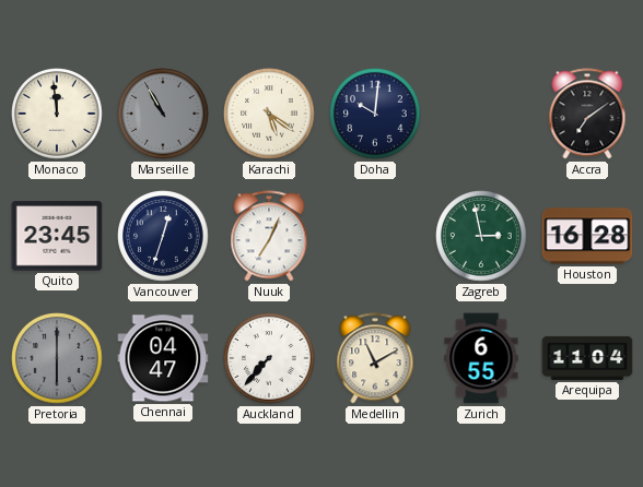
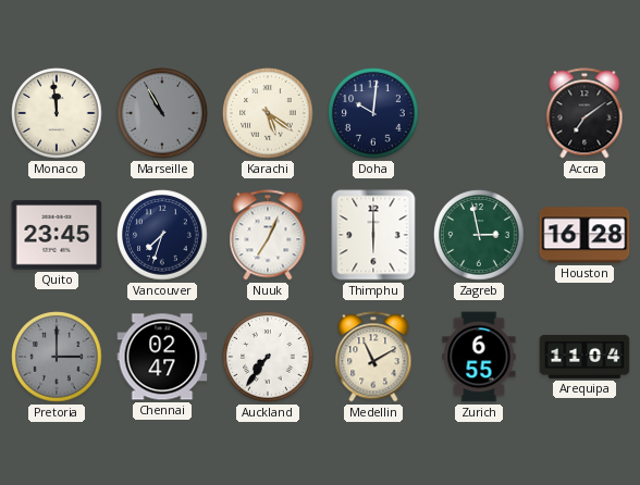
Vancouver: 12:33 -> 7:33
Thimphu: none -> 6:00
Pretoria: 6:00 -> 3:00
Chennai: 04:47 -> 02:47
Auckland: 7:37 -> 7:36
